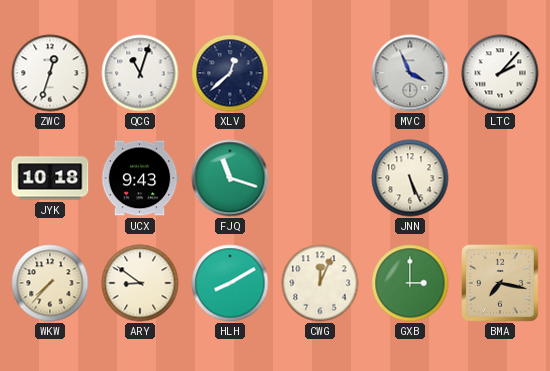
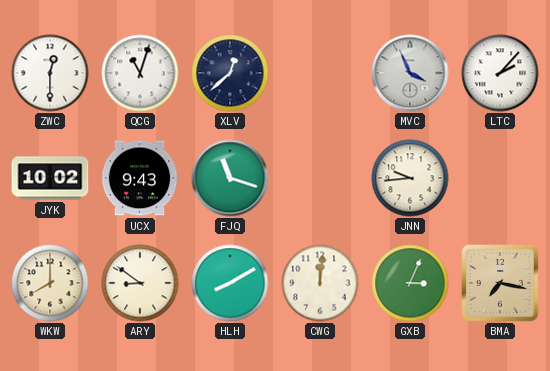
ZWC: 12:33 -> 12:30
JYK: 10:18 -> 10:02
JNN: 5:26 -> 9:44
WKW: 7:37 -> 8:00
CWG: 12:04 -> 12:01
GXB: 3:00 -> 3:04
